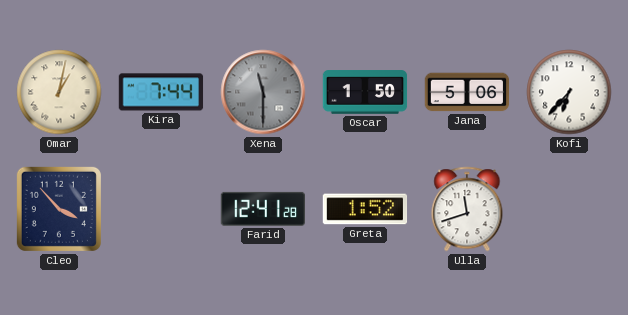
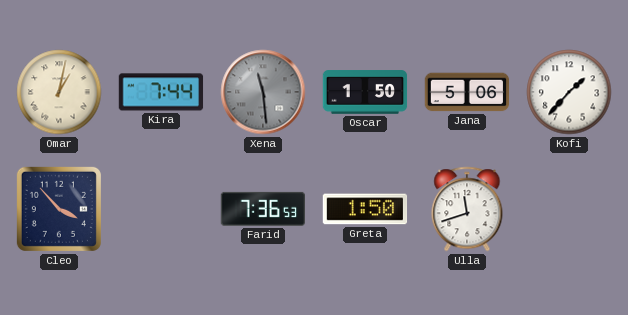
Xena: 11:30 -> 11:29
Kofi: 6:37 -> 1:37
Farid: 12:41 -> 7:36
Greta: 1:52 -> 1:50
